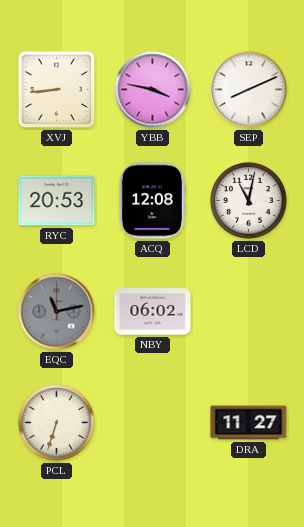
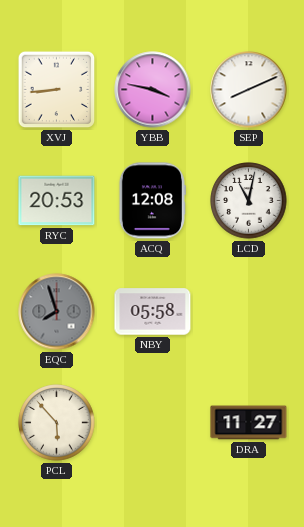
EQC: 11:13 -> 7:57
NBY: 06:02 -> 05:58
PCL: 6:33 -> 5:53
